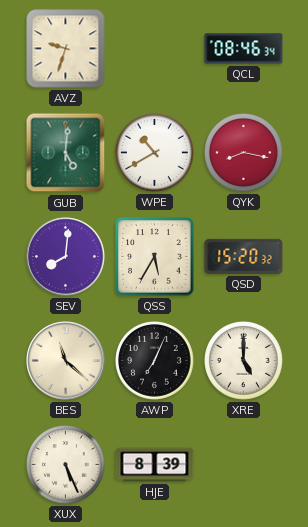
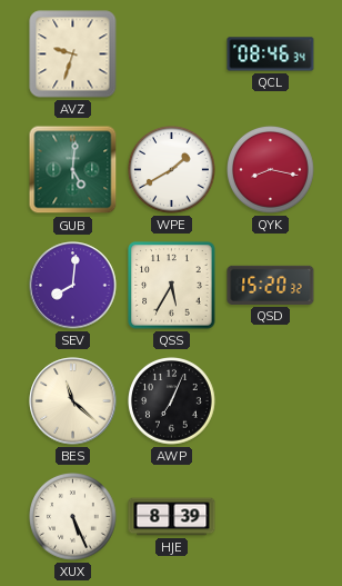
WPE: 10:40 -> 1:40
XRE: 5:00 -> none
